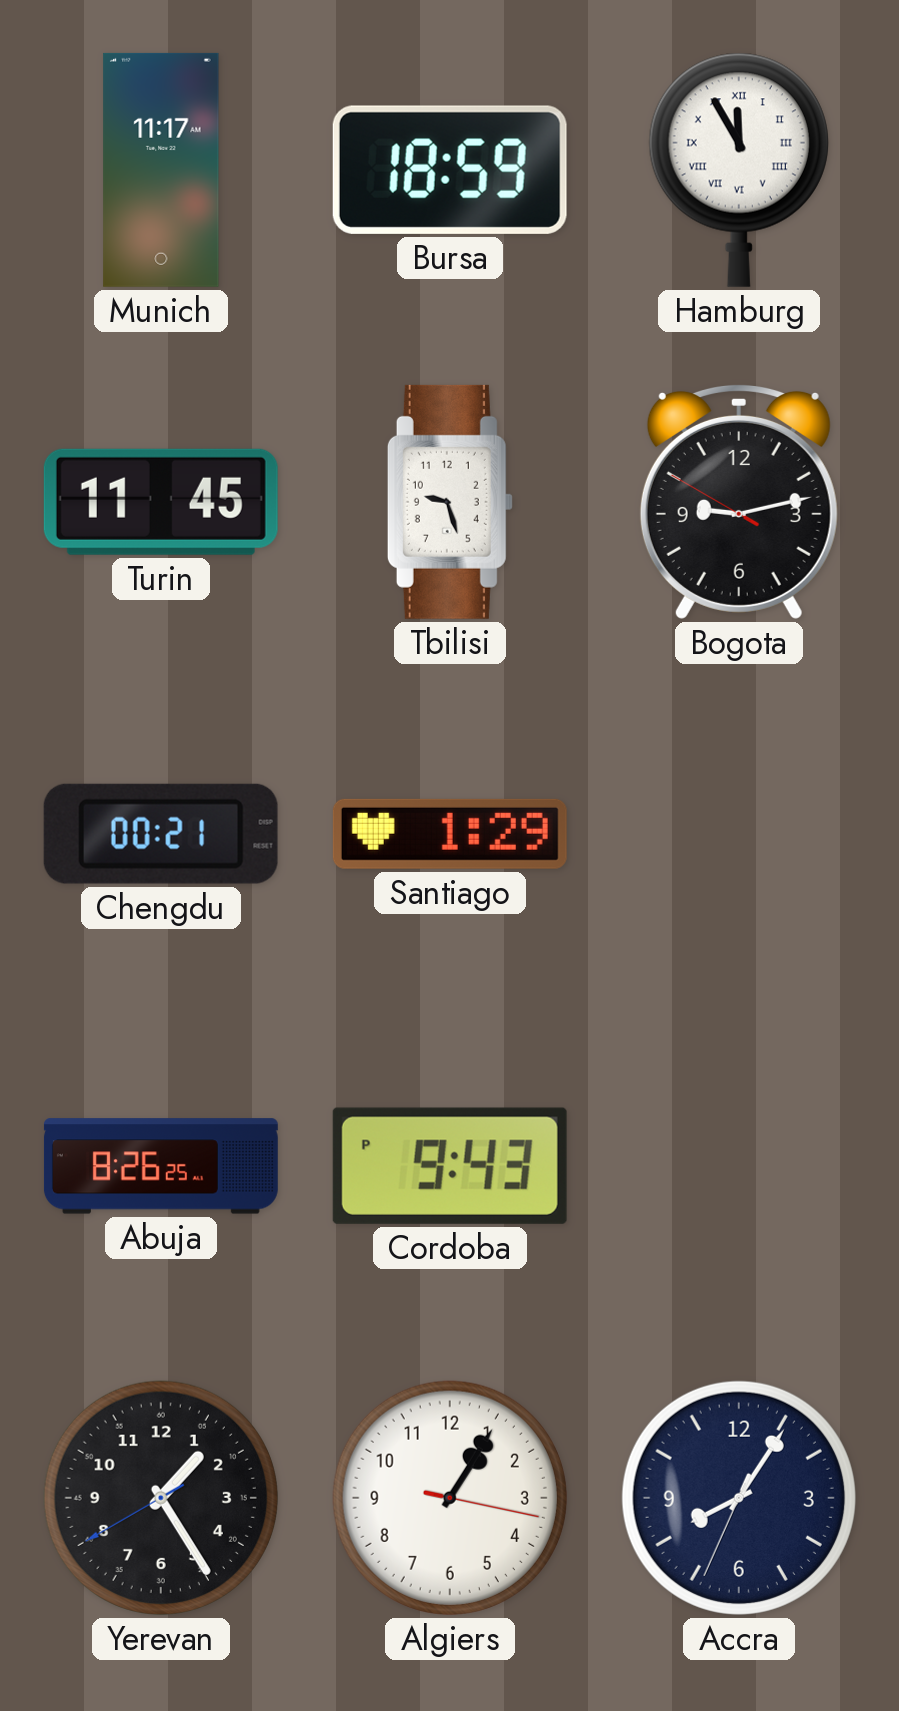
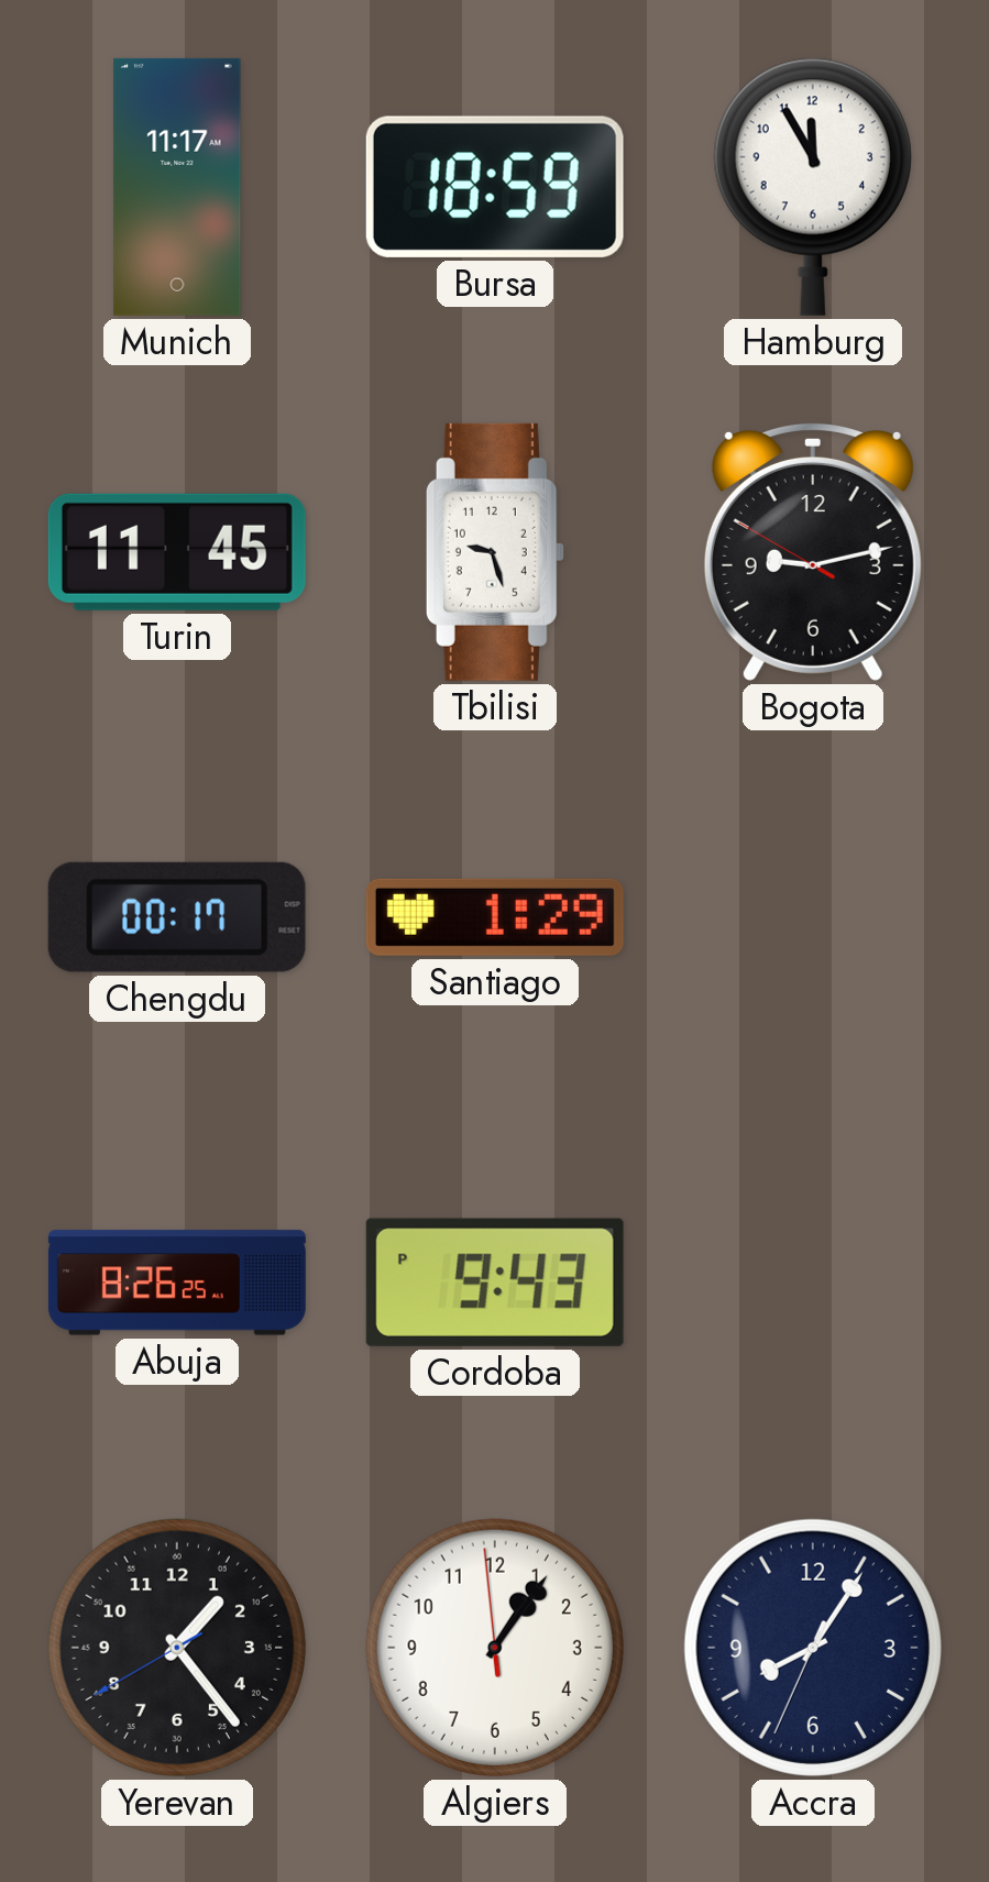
Hamburg numerals: Roman -> Arabic
Chengdu: 00:21 -> 00:17
Yerevan: 1:24 -> 1:23
Algiers: 1:05:17 -> 1:05:59
